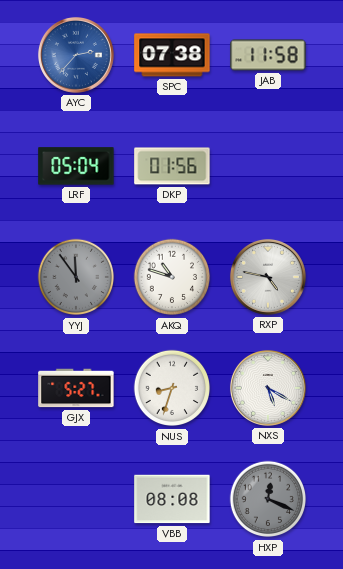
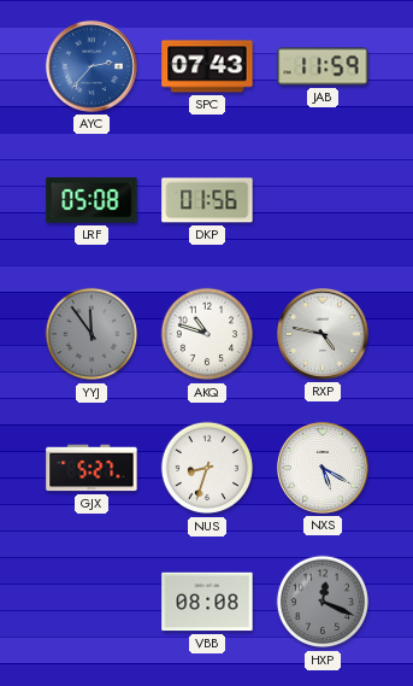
SPC: 07:38 -> 07:43
JAB: 11:58 -> 11:59
LRF: 05:04 -> 05:08
